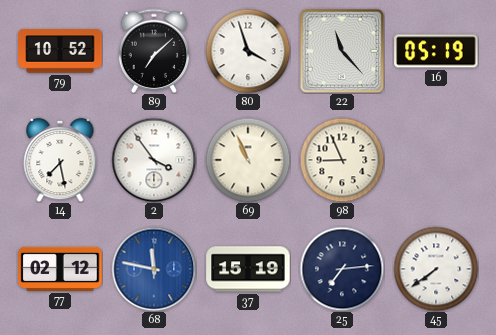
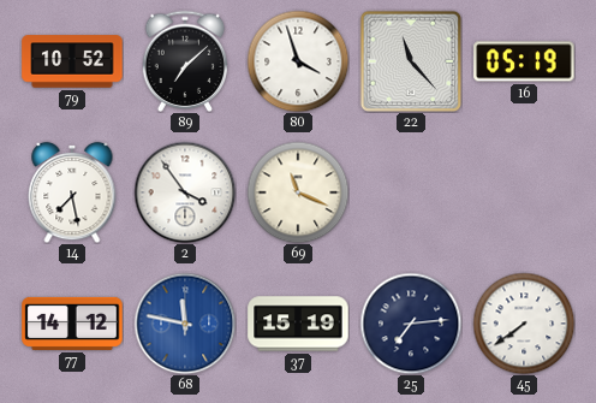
69: 10:56 -> 11:19
98: 8:56 -> none
77: 02:12 -> 14:12
